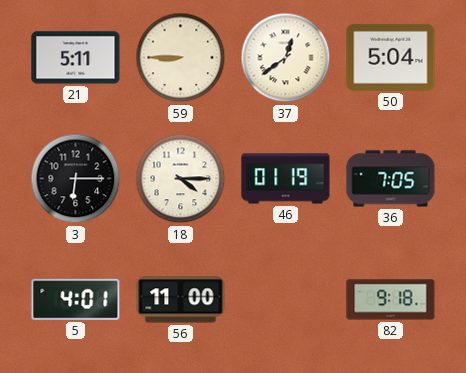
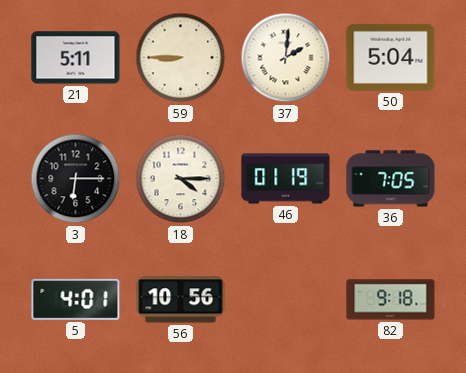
37: 12:39 -> 2:01
56: 11:00 -> 10:56
